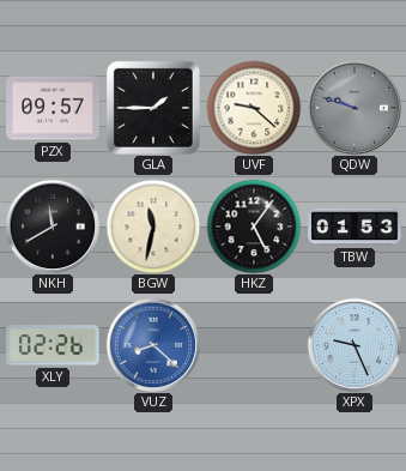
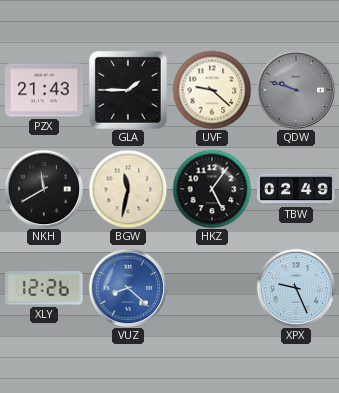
PZX: 09:57 -> 21:43
TBW: 01:53 -> 02:49
XLY: 02:26 -> 12:26
